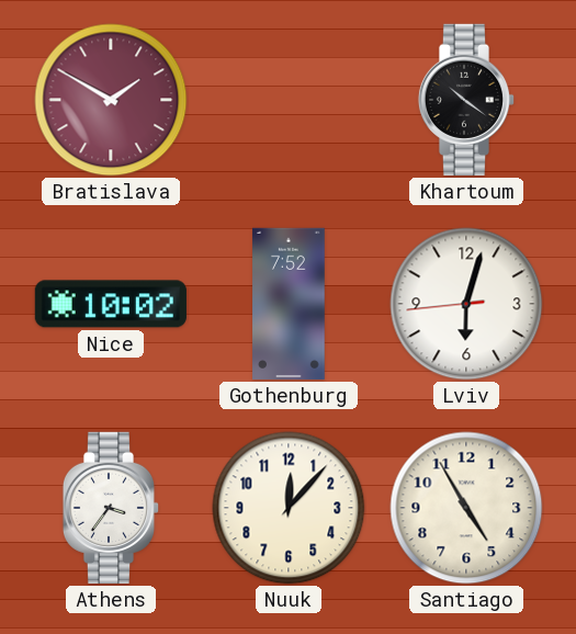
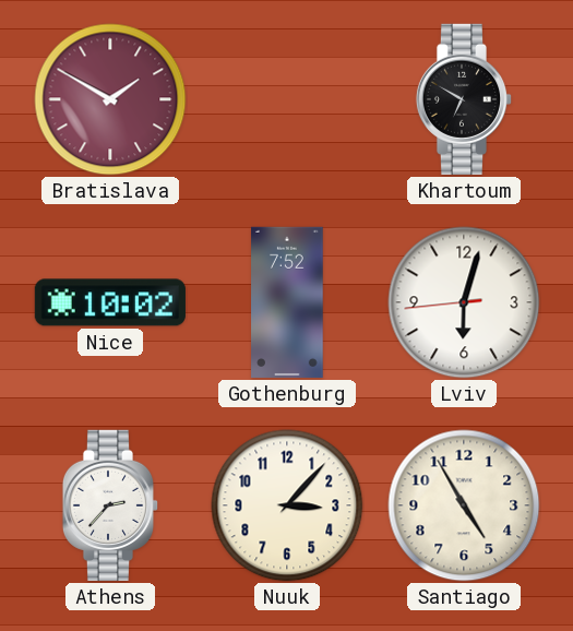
Khartoum: 10:21 -> 6:50
Athens: 3:36 -> 2:37
Nuuk: 12:07 -> 3:07
